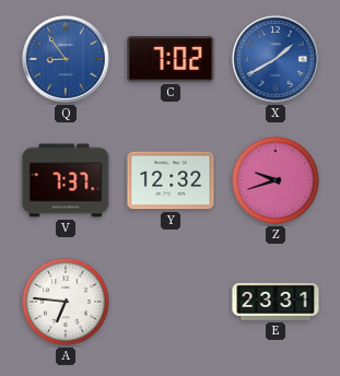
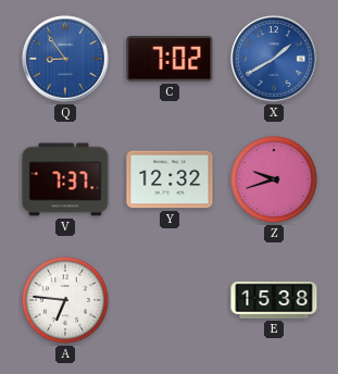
E: 23:31 -> 15:38
